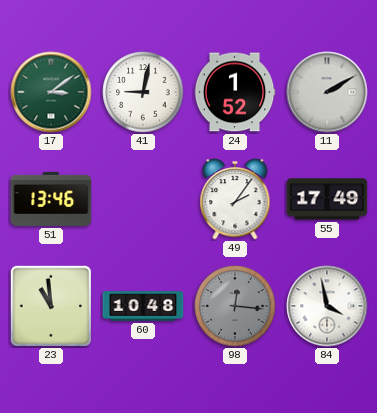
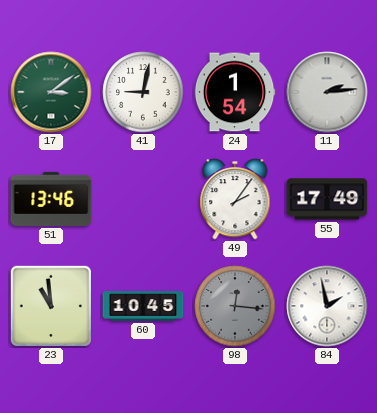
24: 1:52 -> 1:54
11: 2:10 -> 2:14
60: 10:48 -> 10:45
84: 3:58 -> 1:58
